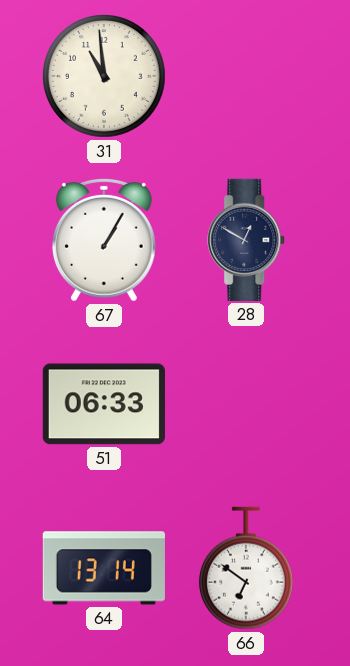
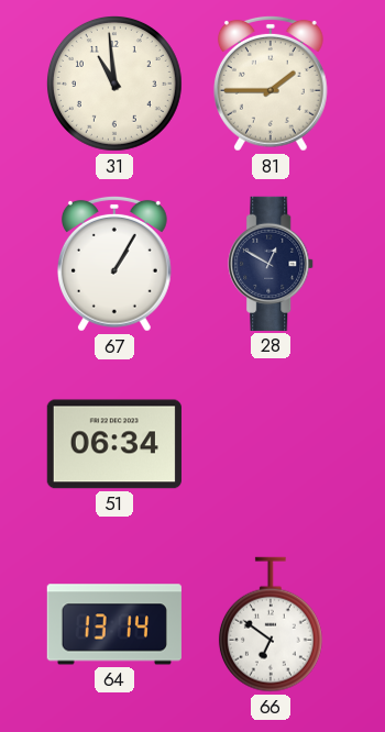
81: none -> 1:45
51: 06:33 -> 06:34
